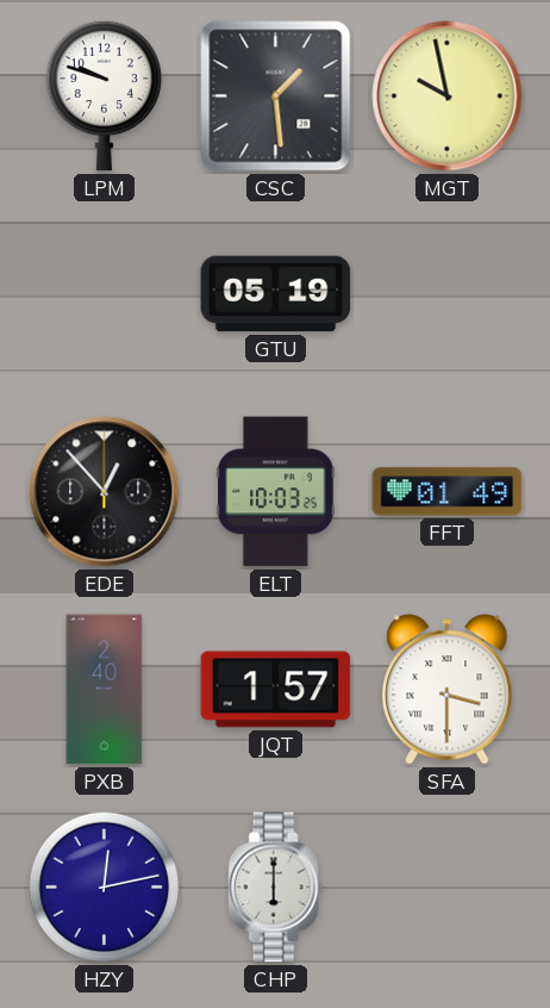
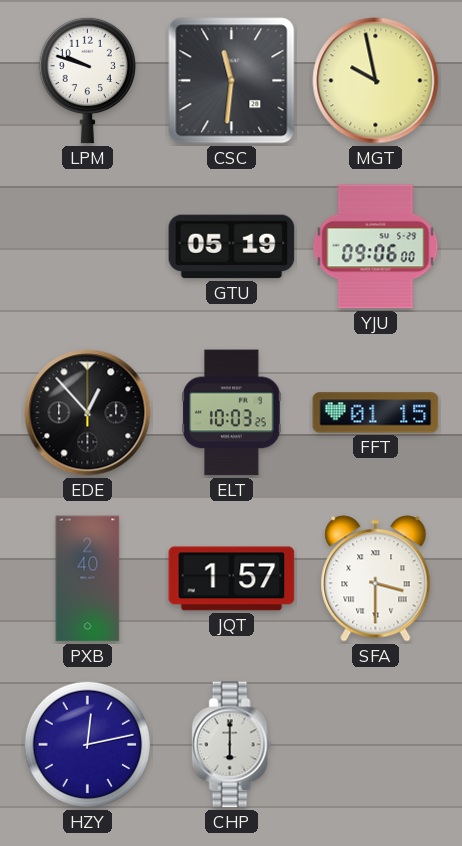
CSC: 1:29 -> 11:31
YJU: none -> 09:06
FFT: 01:49 -> 01:15
